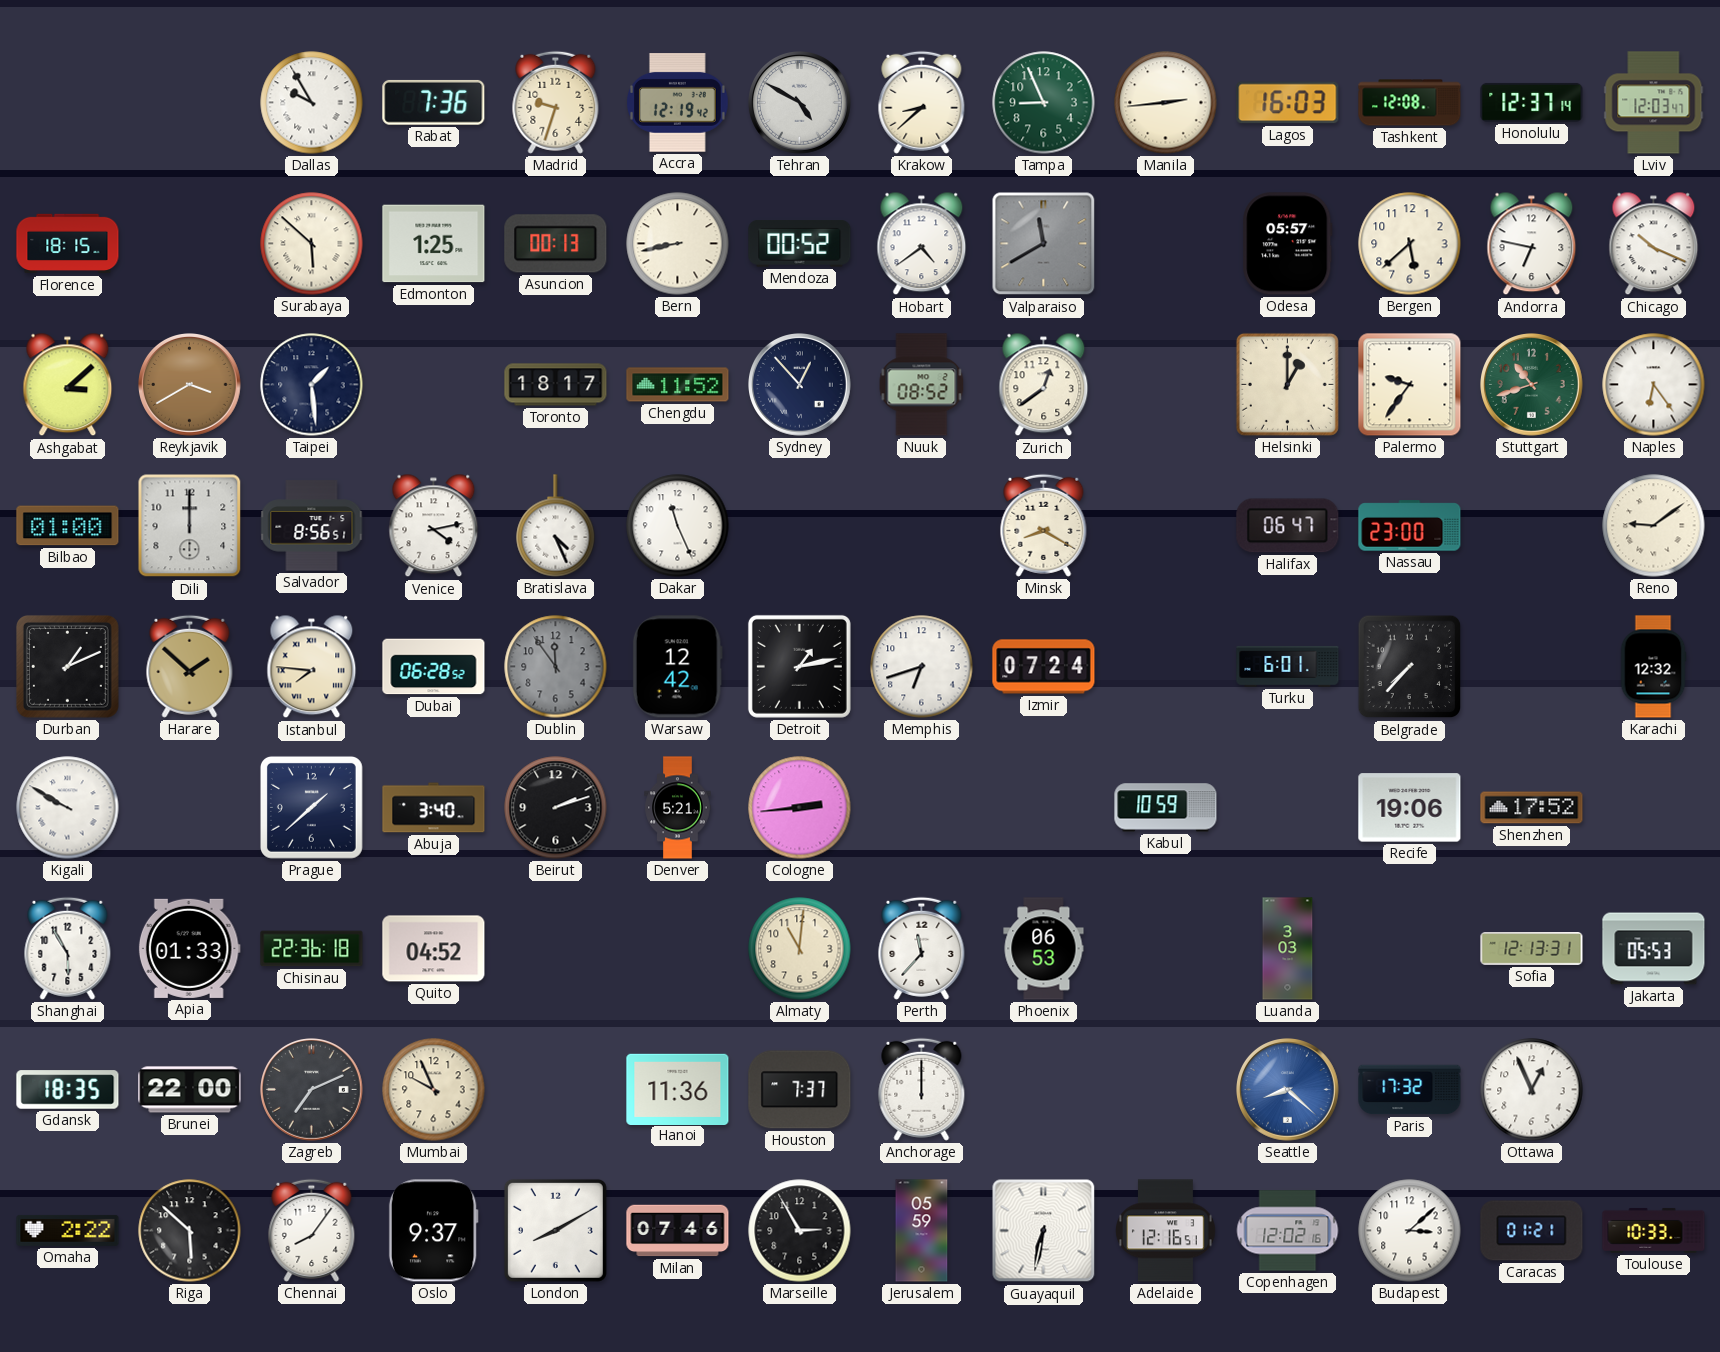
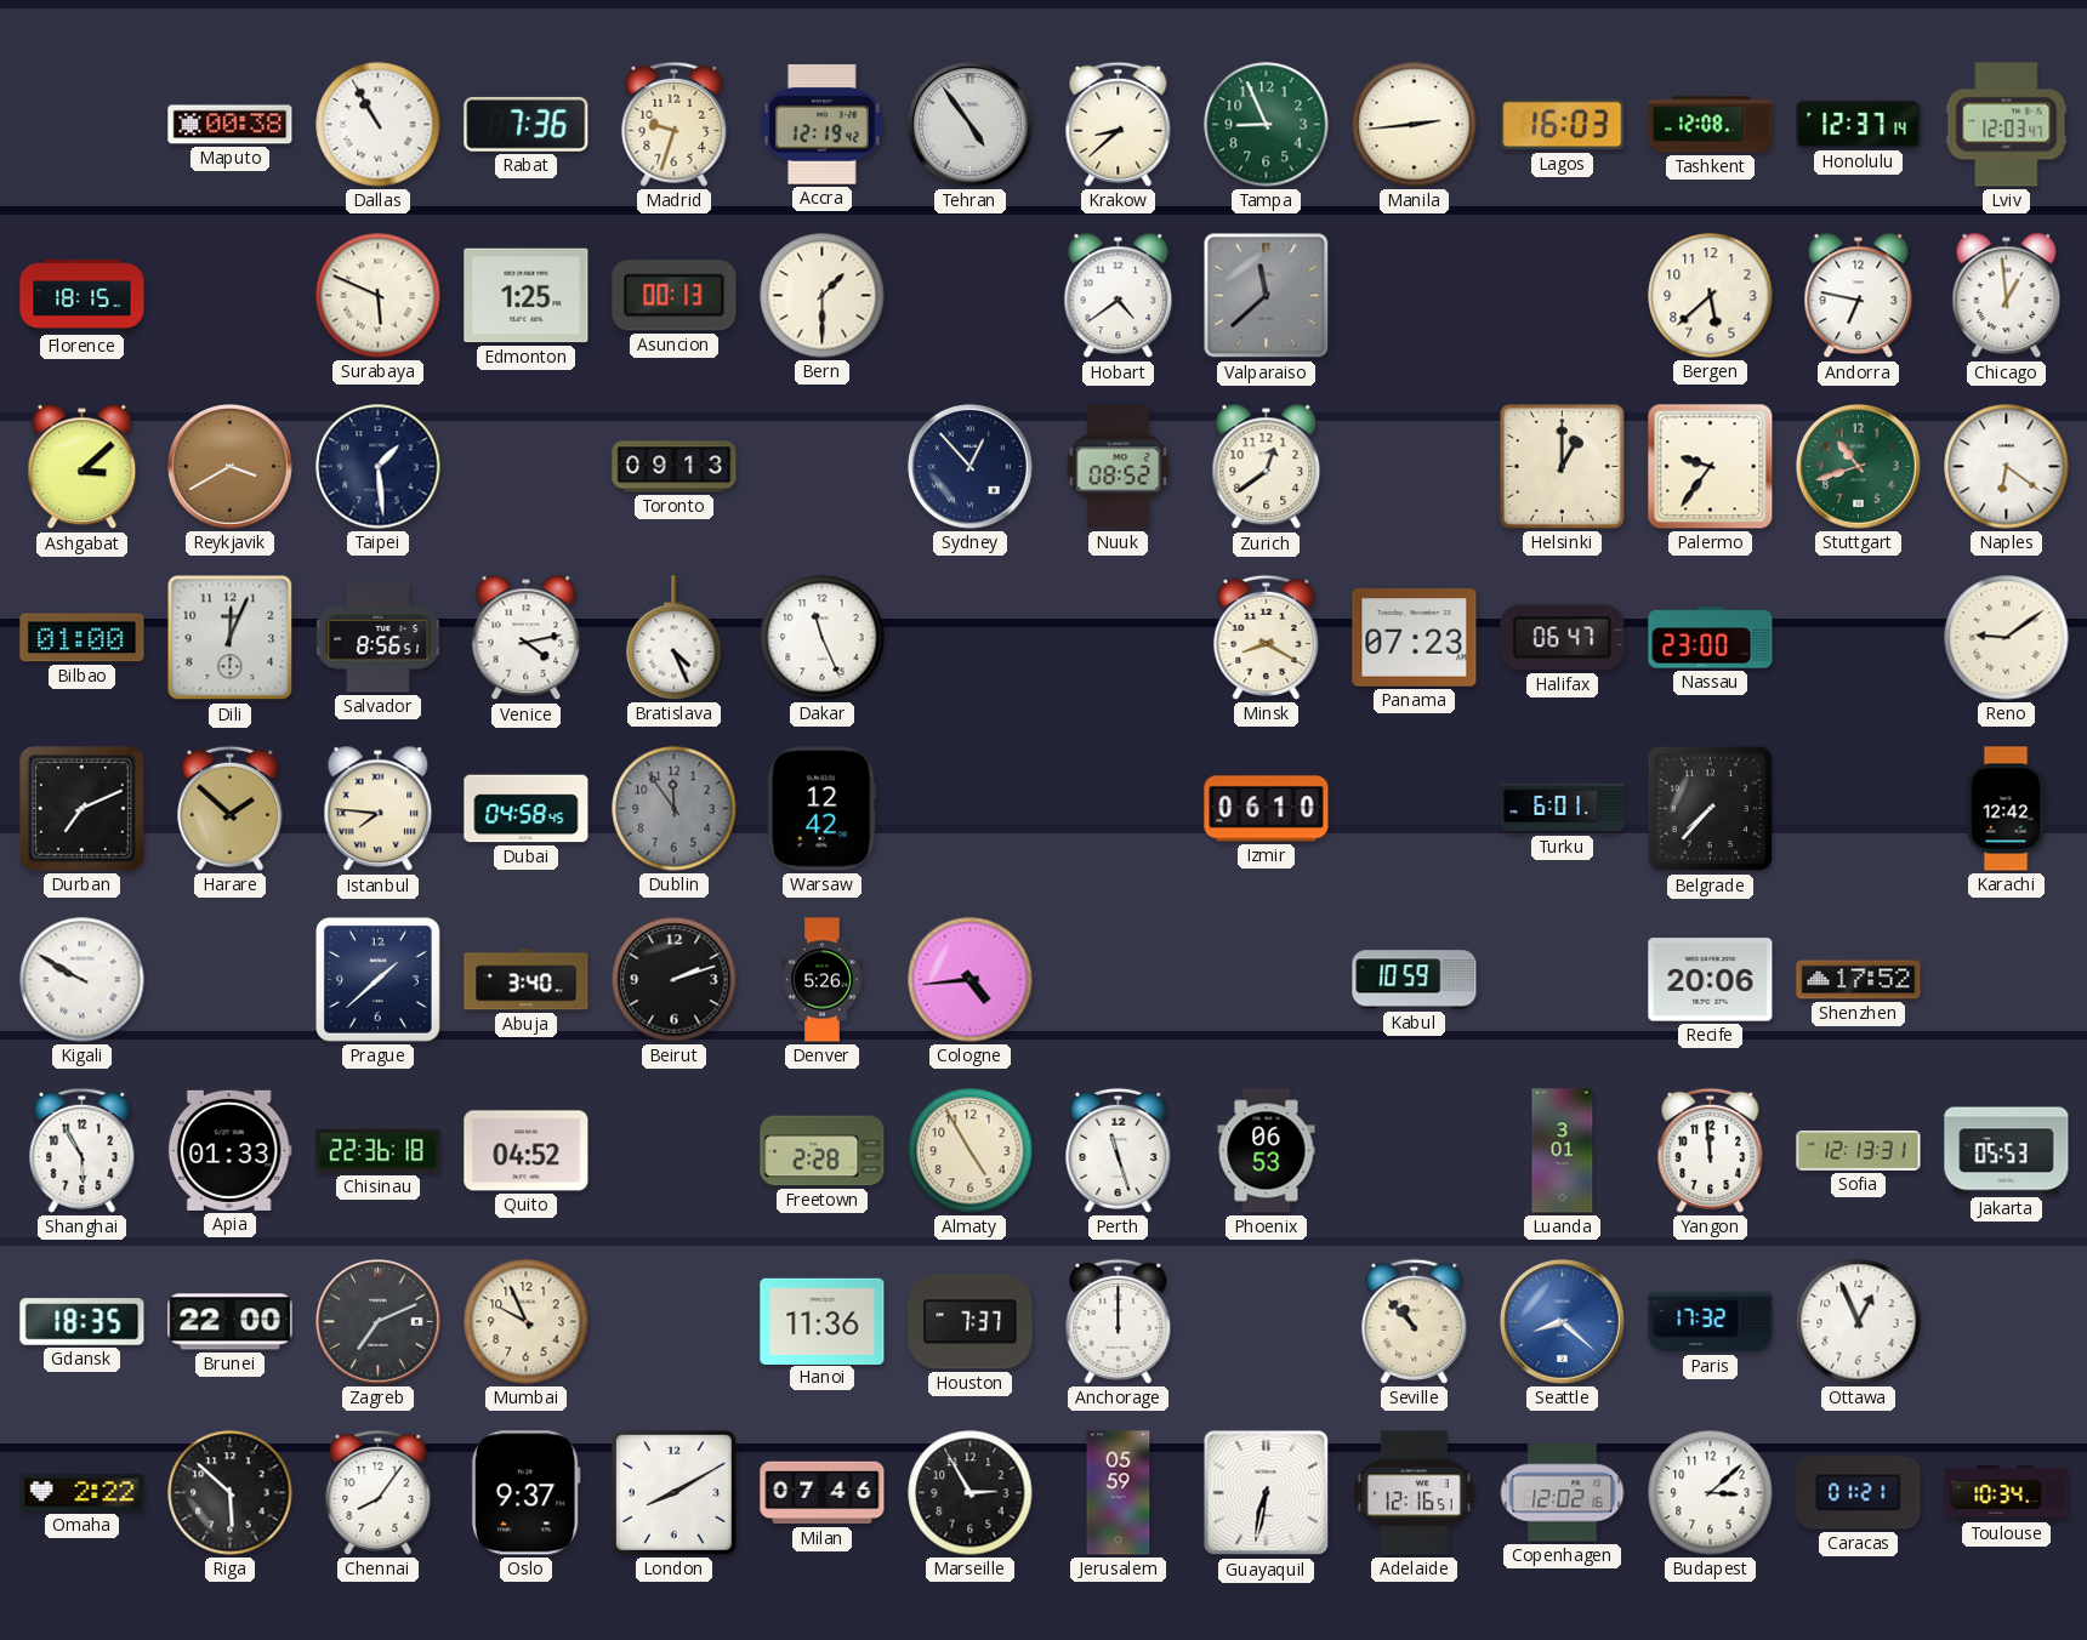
Maputo: none -> 00:38
Dallas: 9:55 -> 10:55
Tehran: 4:50 -> 4:54
Surabaya: 5:52 -> 5:49
Bern: 8:43 -> 1:30
Mendoza: 00:52 -> none
Valparaiso: 11:40 -> 11:38
Odesa: 05:57 -> none
Chicago: 10:19 -> 12:59
Toronto: 18:17 -> 09:13
Chengdu: 11:52 -> none
Naples: 6:24 -> 6:21
Dili: 12:00 -> 12:04
Panama: none -> 07:23
Durban: 1:11 -> 7:11
Dubai: 06:28 -> 04:58
Detroit: 1:13 -> none
Memphis: 6:42 -> none
Izmir: 07:24 -> 06:10
Karachi: 12:32 -> 12:42
Denver: 5:21 -> 5:26
Cologne: 2:44 -> 4:44
Recife: 19:06 -> 20:06
Freetown: none -> 2:28
Almaty: 11:01 -> 4:55
Perth: 11:37 -> 11:27
Luanda: 3:03 -> 3:01
Yangon: none -> 11:59
Seville: none -> 10:53
Toulouse: 10:33 -> 10:34
